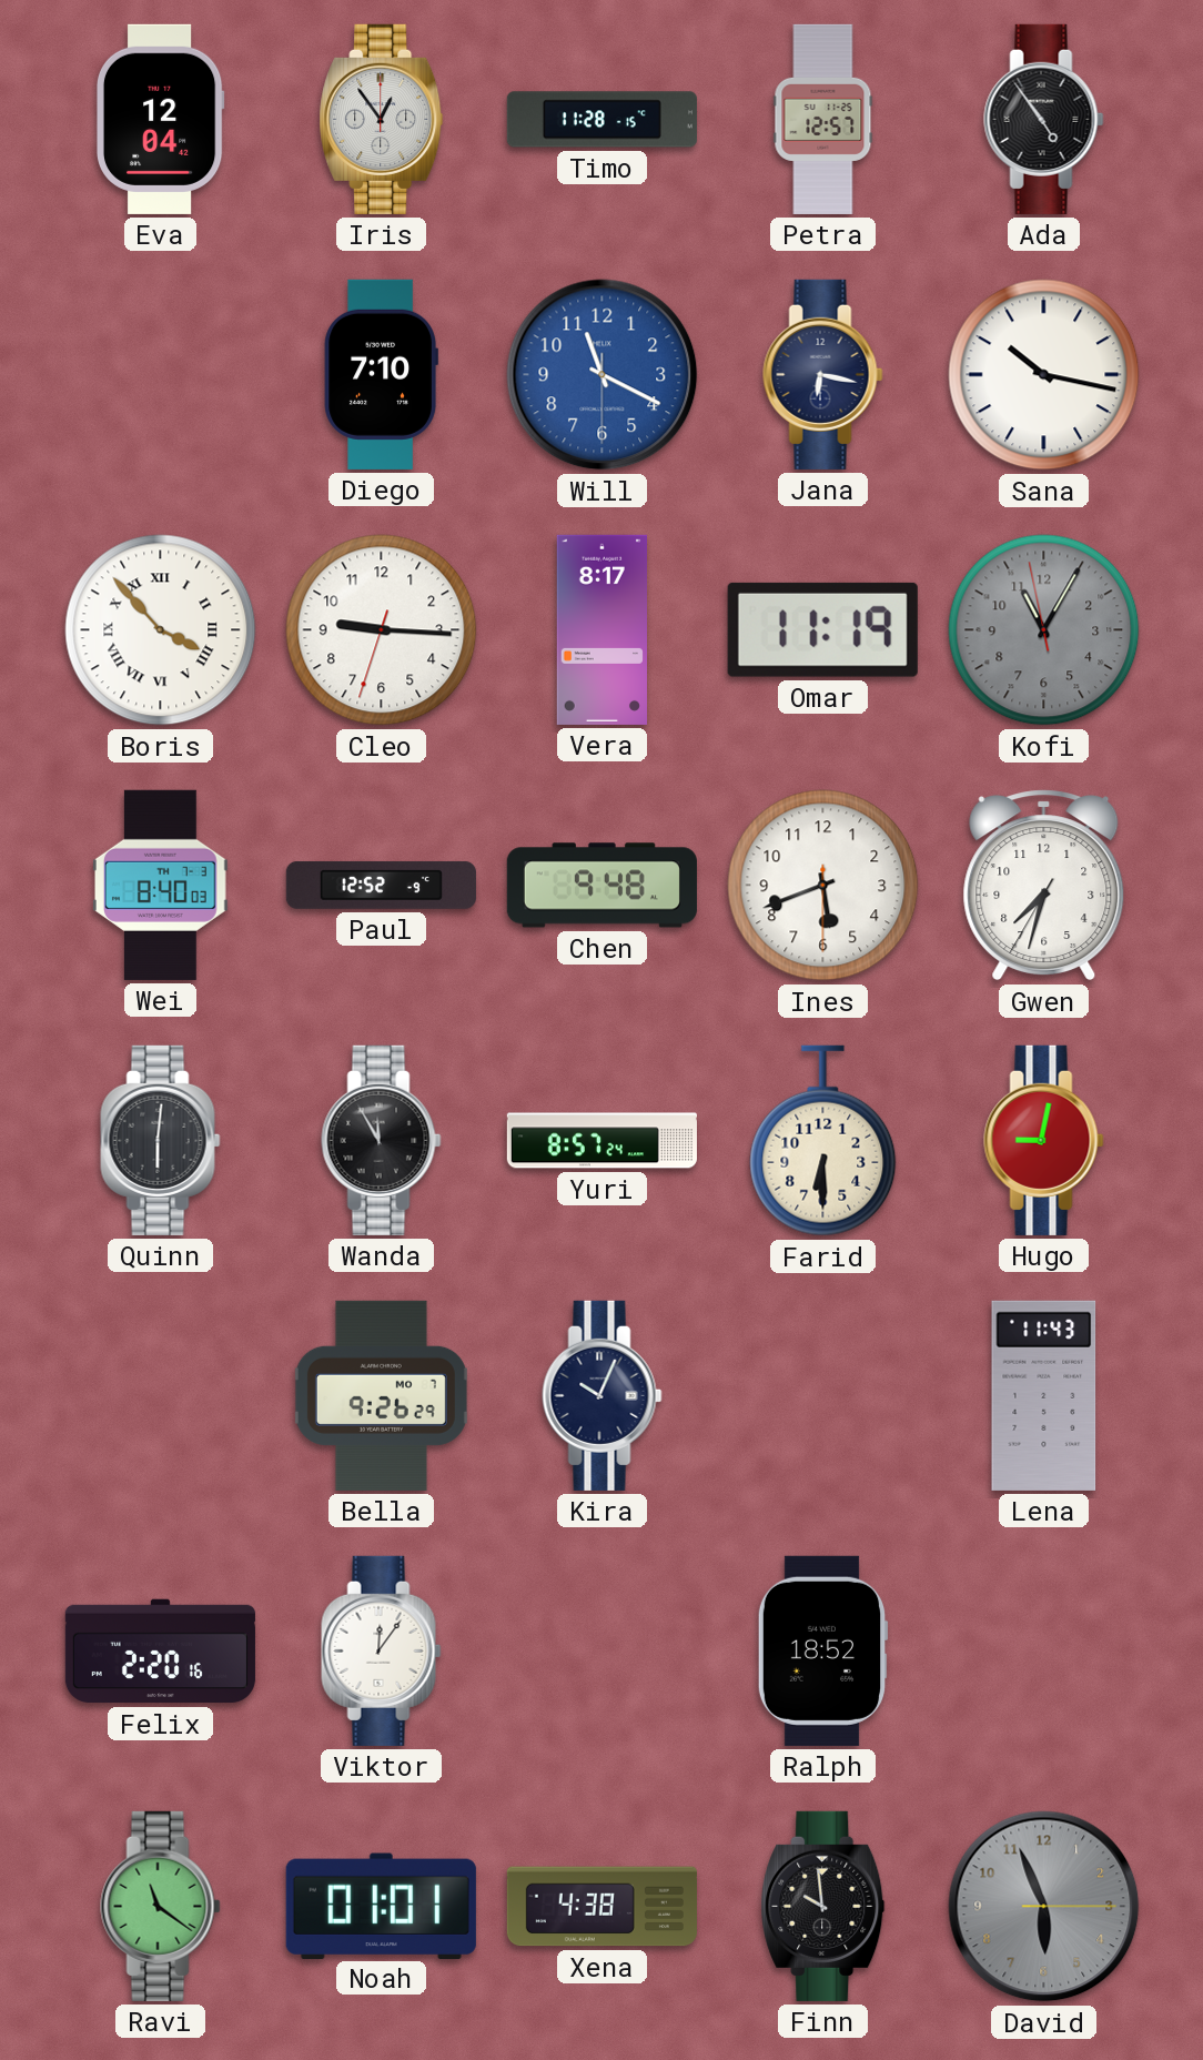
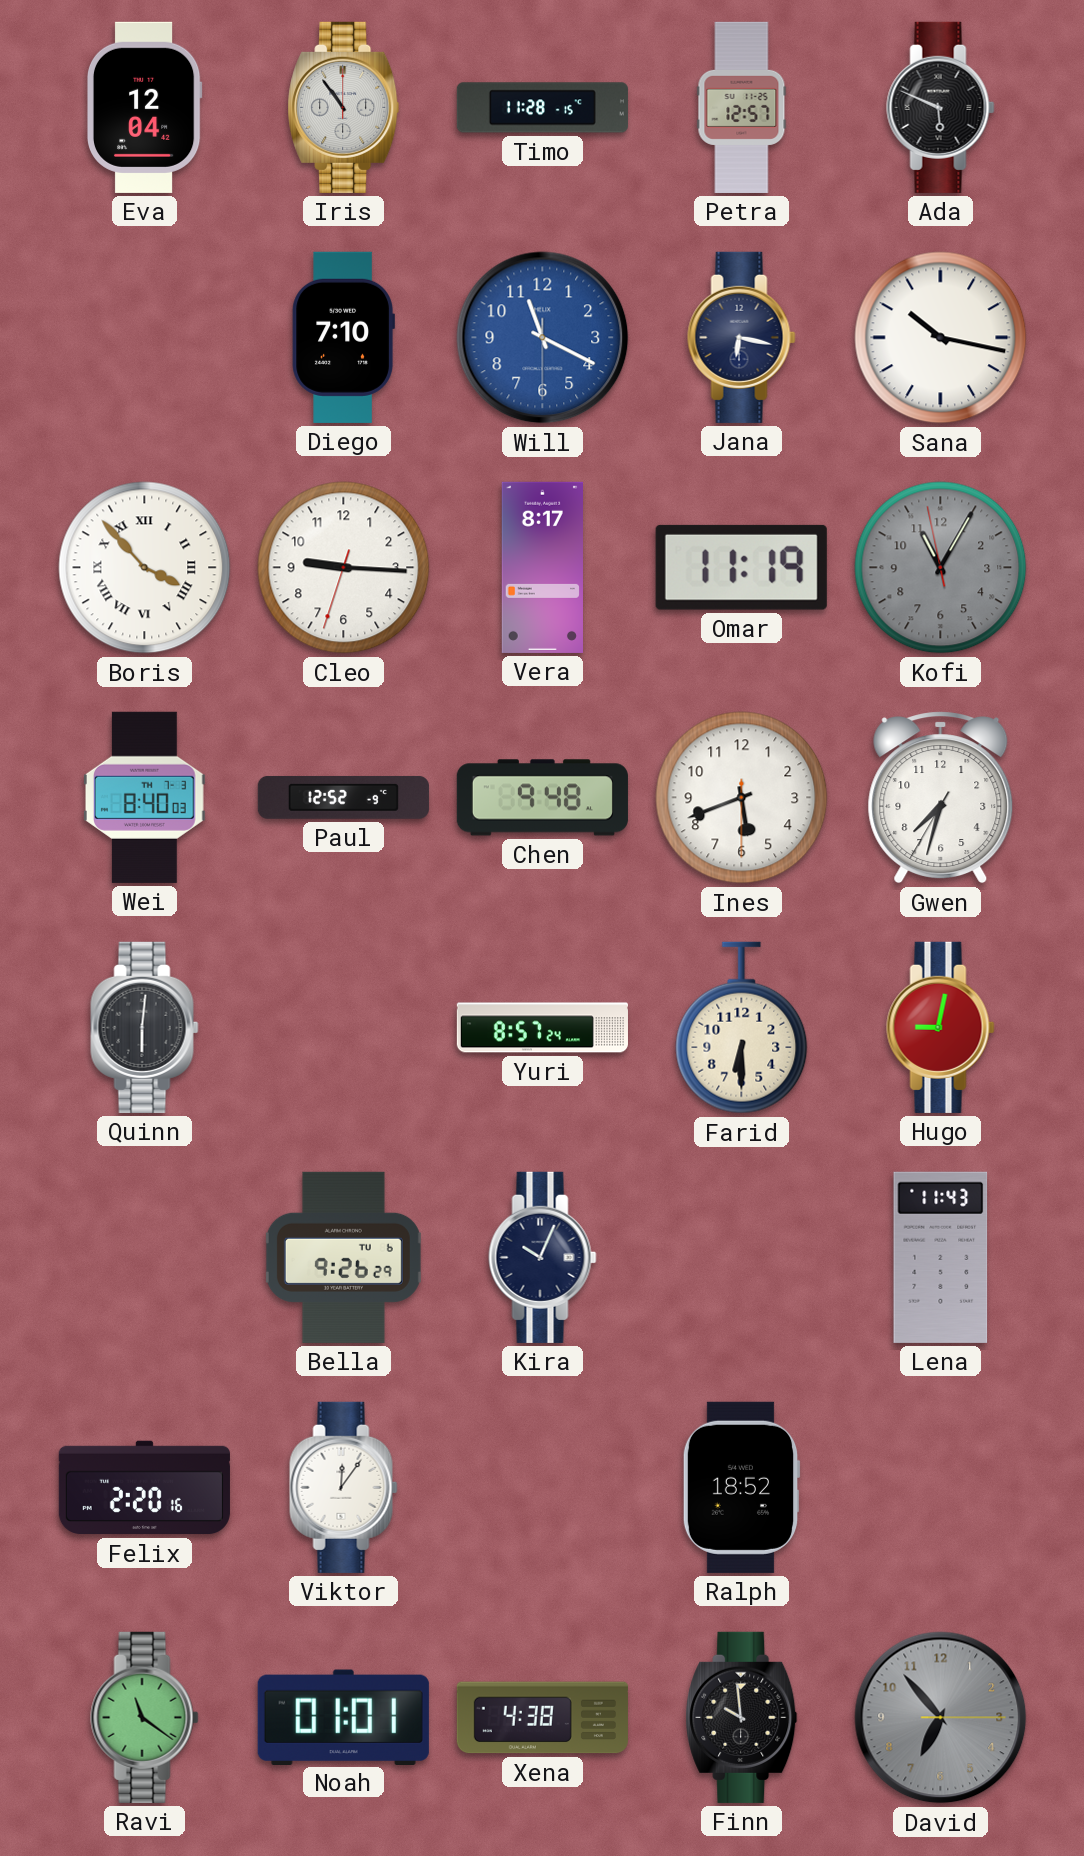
Iris: 12:54 -> 10:54
Ada: 4:54 -> 5:49
Wanda: 11:55 -> none
Bella date: MO 7 -> TU 6
David: 5:56 -> 6:53
